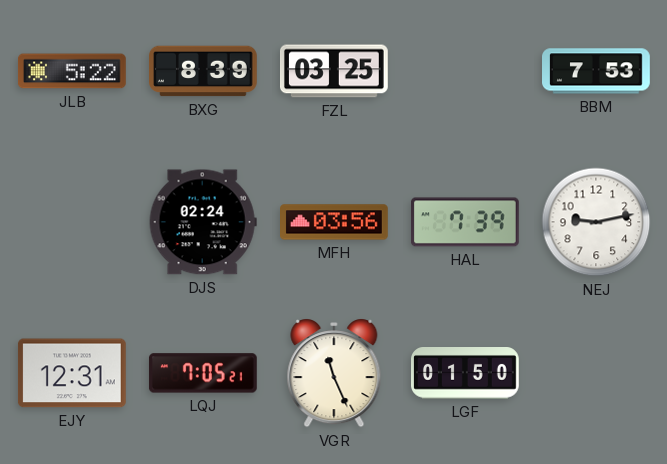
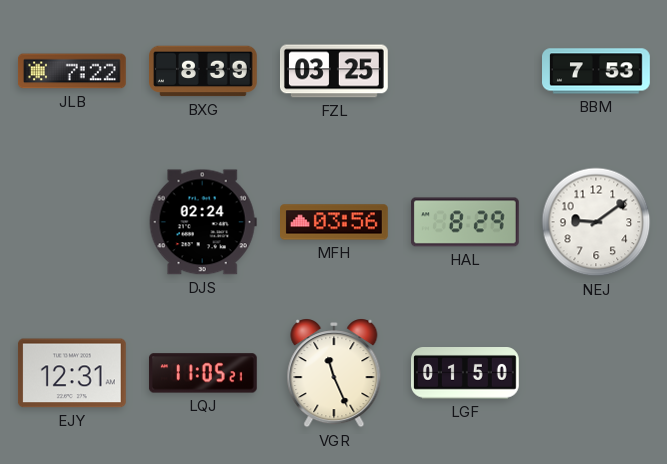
JLB: 5:22 -> 7:22
HAL: 7:39 -> 8:29
NEJ: 9:13 -> 9:09
LQJ: 7:05 -> 11:05
